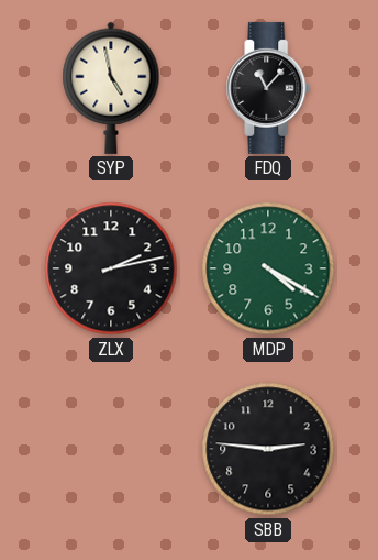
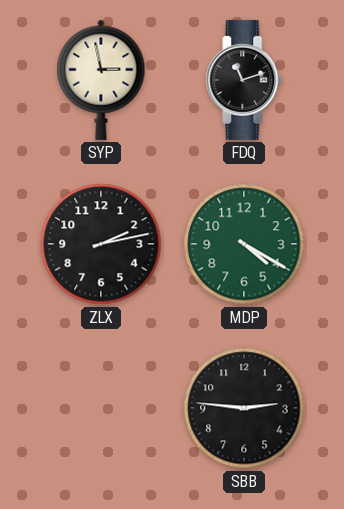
SYP: 4:58 -> 2:58
FDQ: 11:07 -> 11:12
